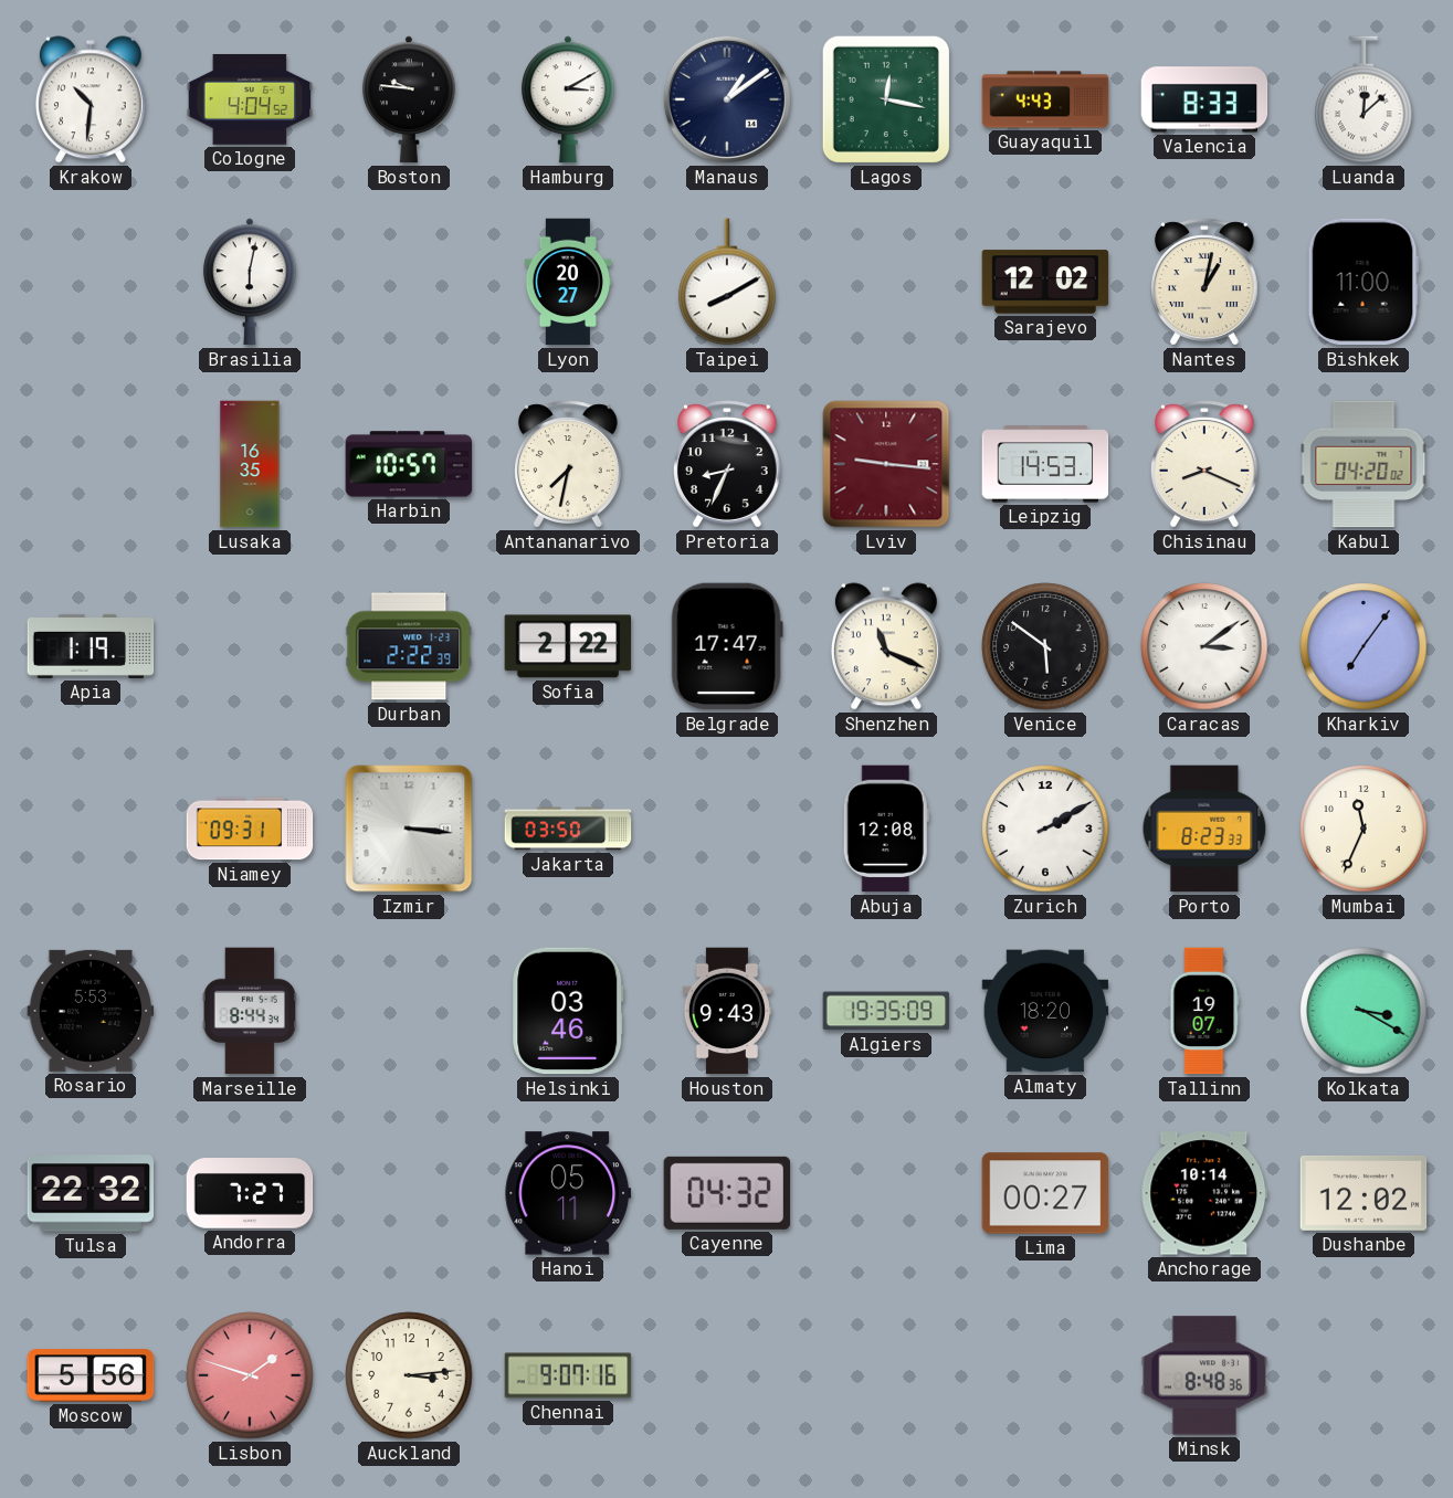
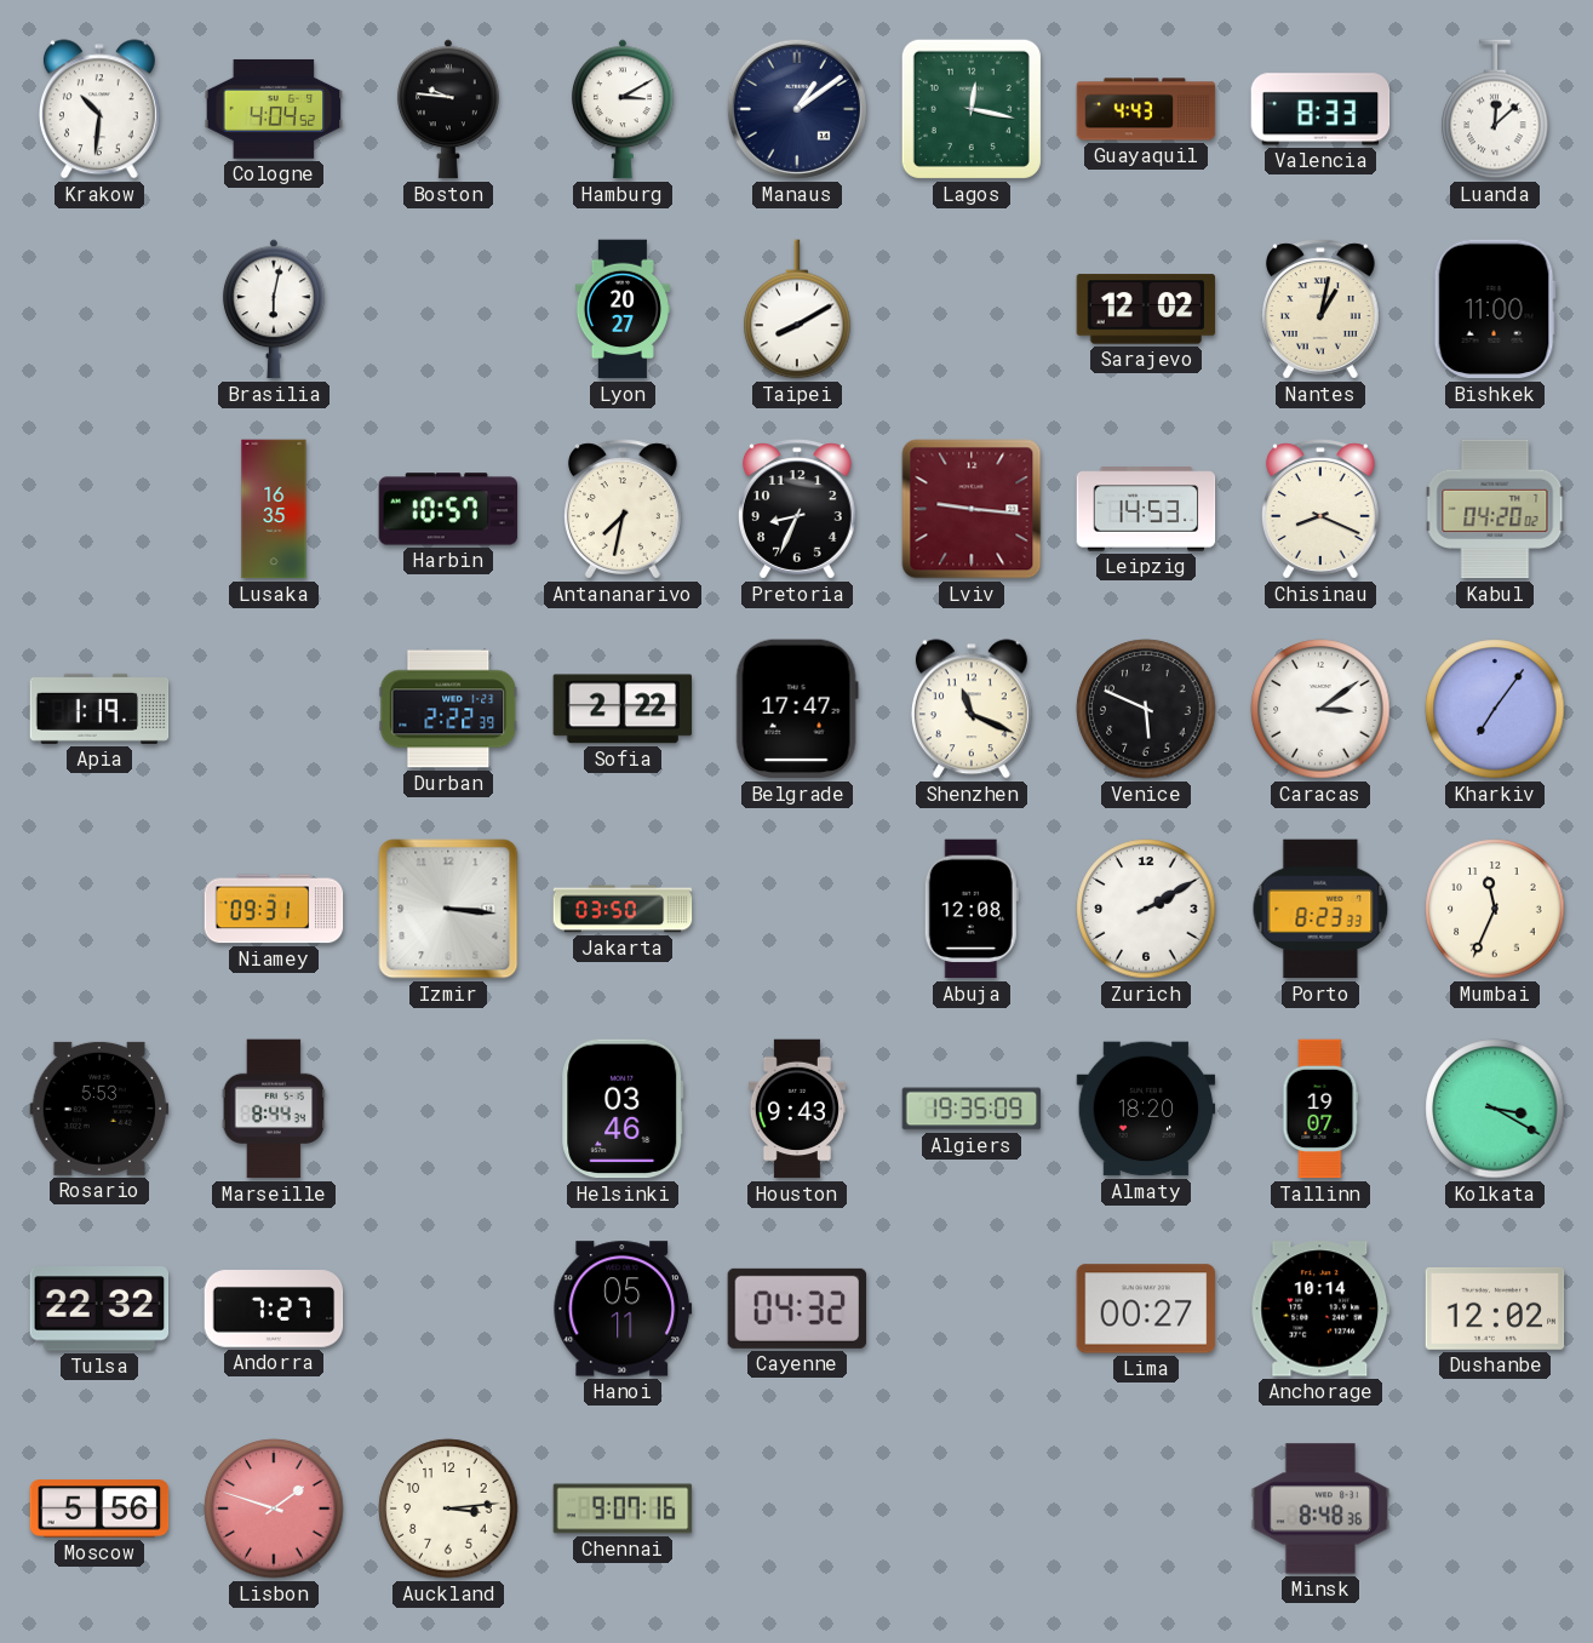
Venice: 5:51 -> 5:49
